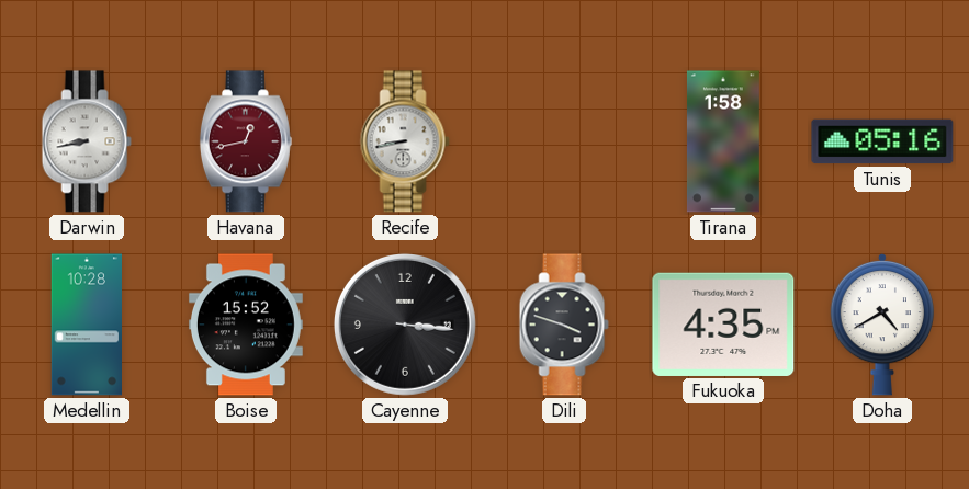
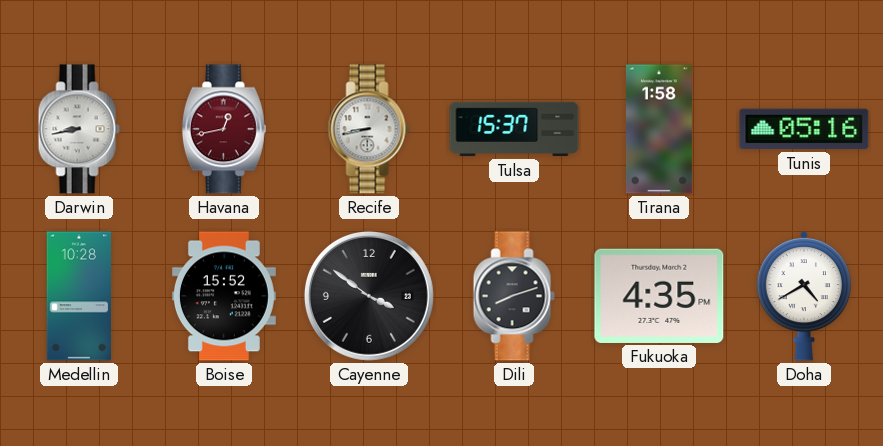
Tulsa: none -> 15:37
Cayenne: 3:16 -> 3:51
Dili: 3:48 -> 8:12
